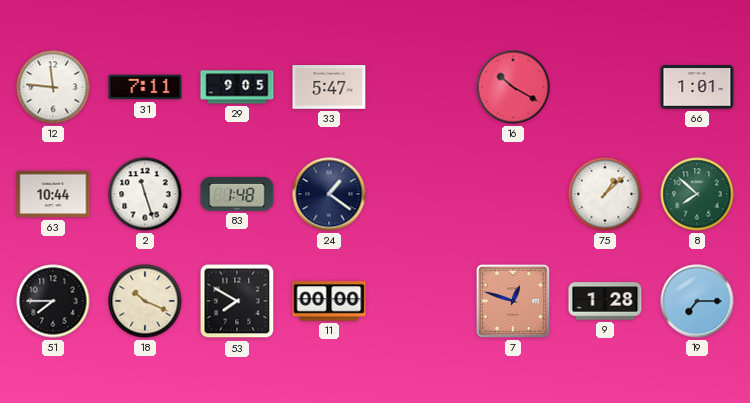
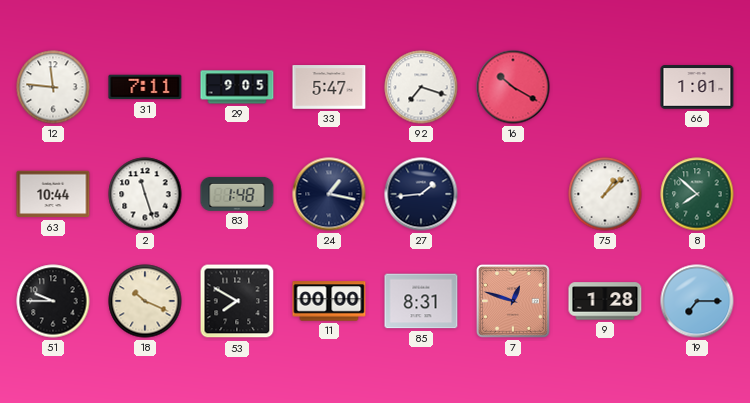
92: none -> 7:18
24: 1:21 -> 1:17
27: none -> 1:44
51: 7:45 -> 9:45
85: none -> 8:31
